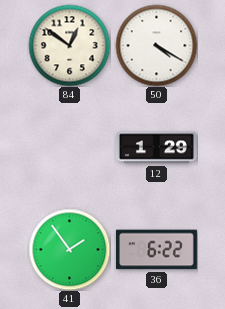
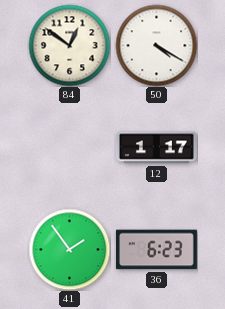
12: 1:29 -> 1:17
36: 6:22 -> 6:23
